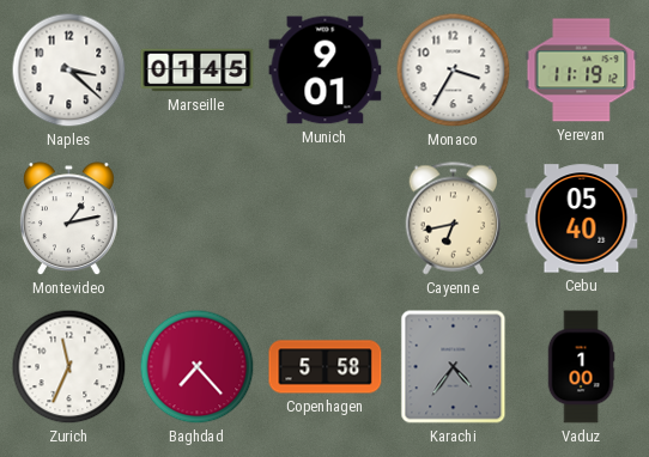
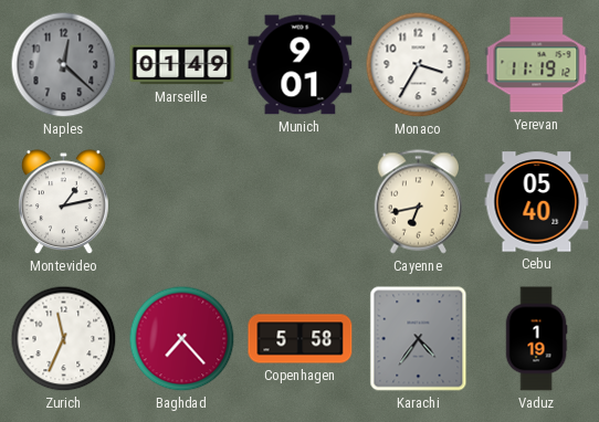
Naples: 3:22 -> 12:22
Naples dial: white -> grey
Marseille: 01:45 -> 01:49
Vaduz: 1:00 -> 1:19
